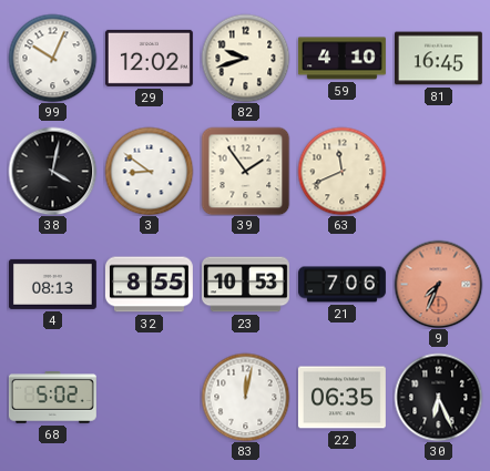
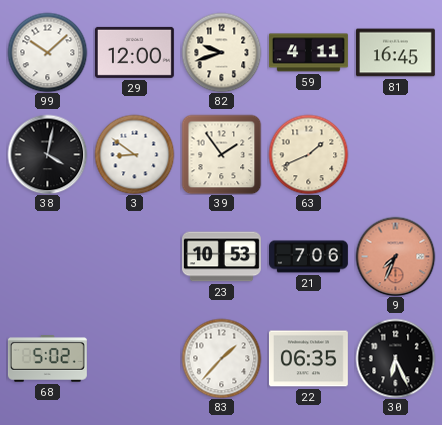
99: 10:04 -> 10:08
29: 12:02 -> 12:00
59: 4:10 -> 4:11
63: 11:41 -> 1:41
4: 08:13 -> none
32: 8:55 -> none
83: 12:02 -> 1:37
